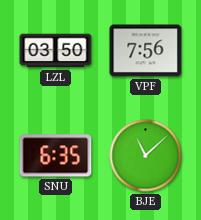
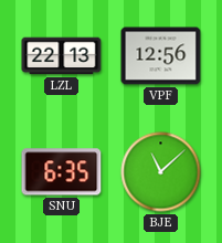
LZL: 03:50 -> 22:13
VPF: 7:56 -> 12:56
